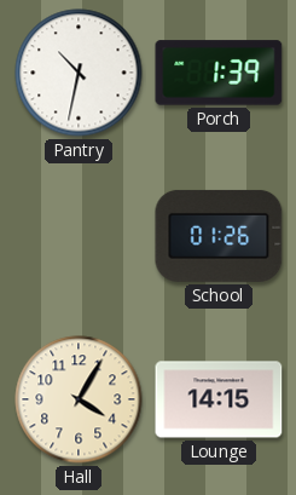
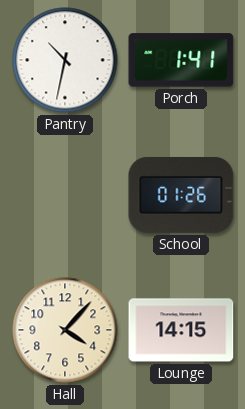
Porch: 1:39 -> 1:41
Hall: 4:05 -> 4:07
